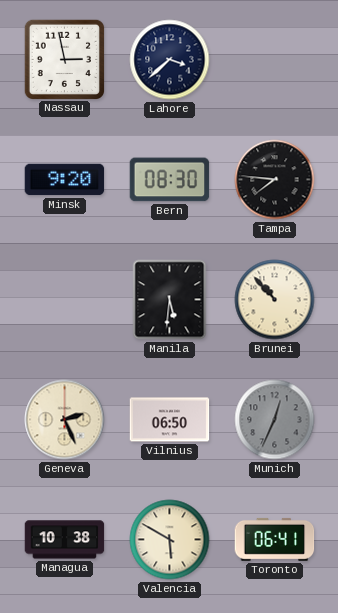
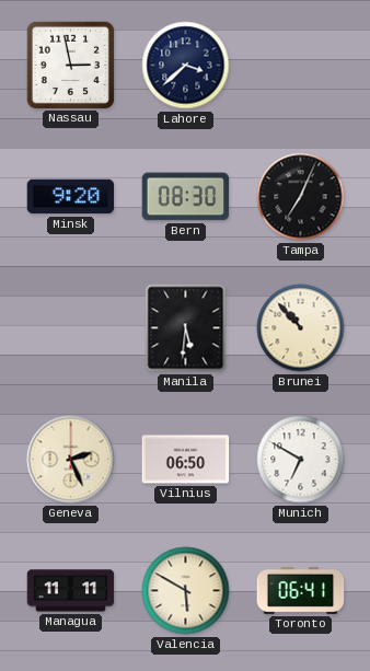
Tampa: 7:46 -> 7:04
Munich: 12:34 -> 6:50
Munich dial: grey -> white
Managua: 10:38 -> 11:11
